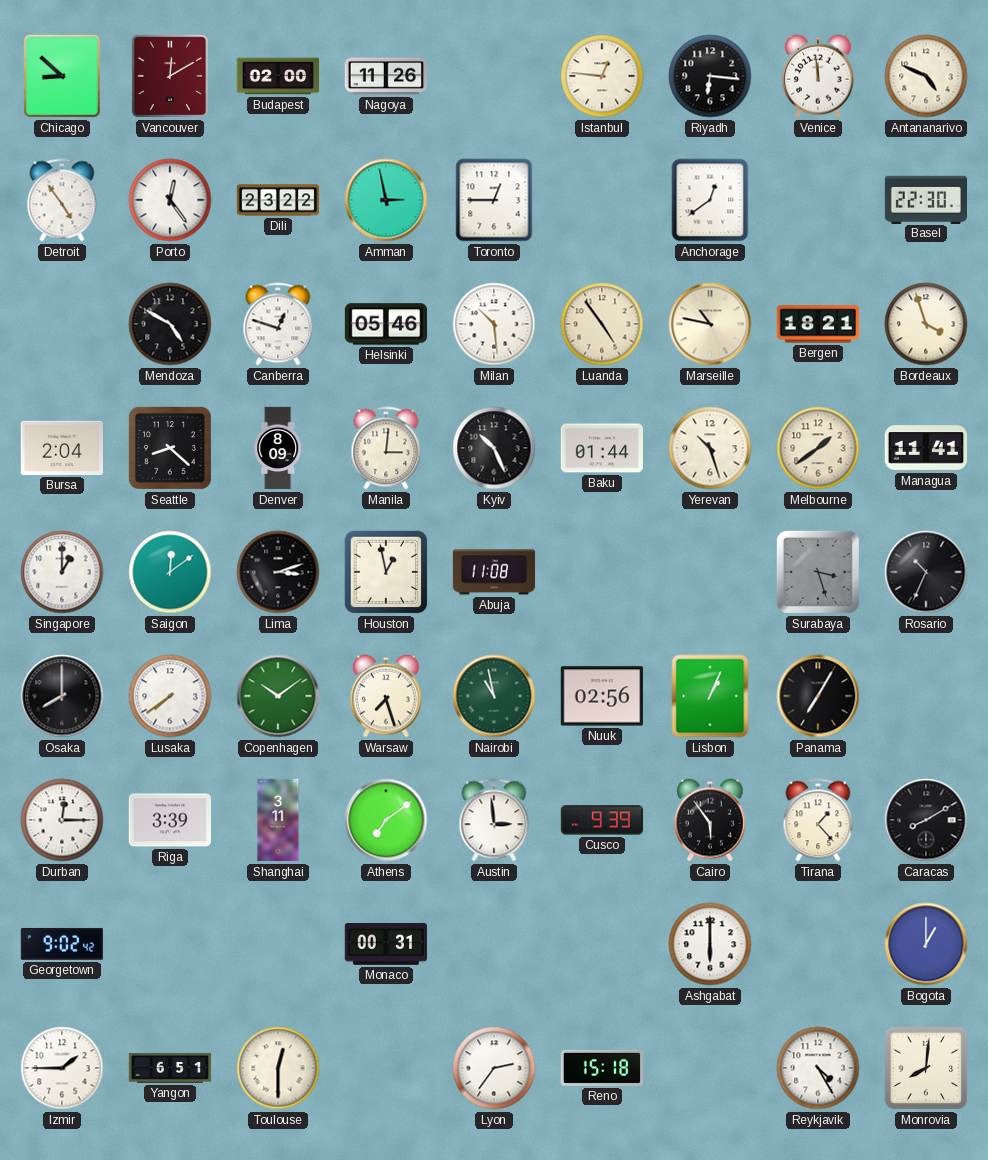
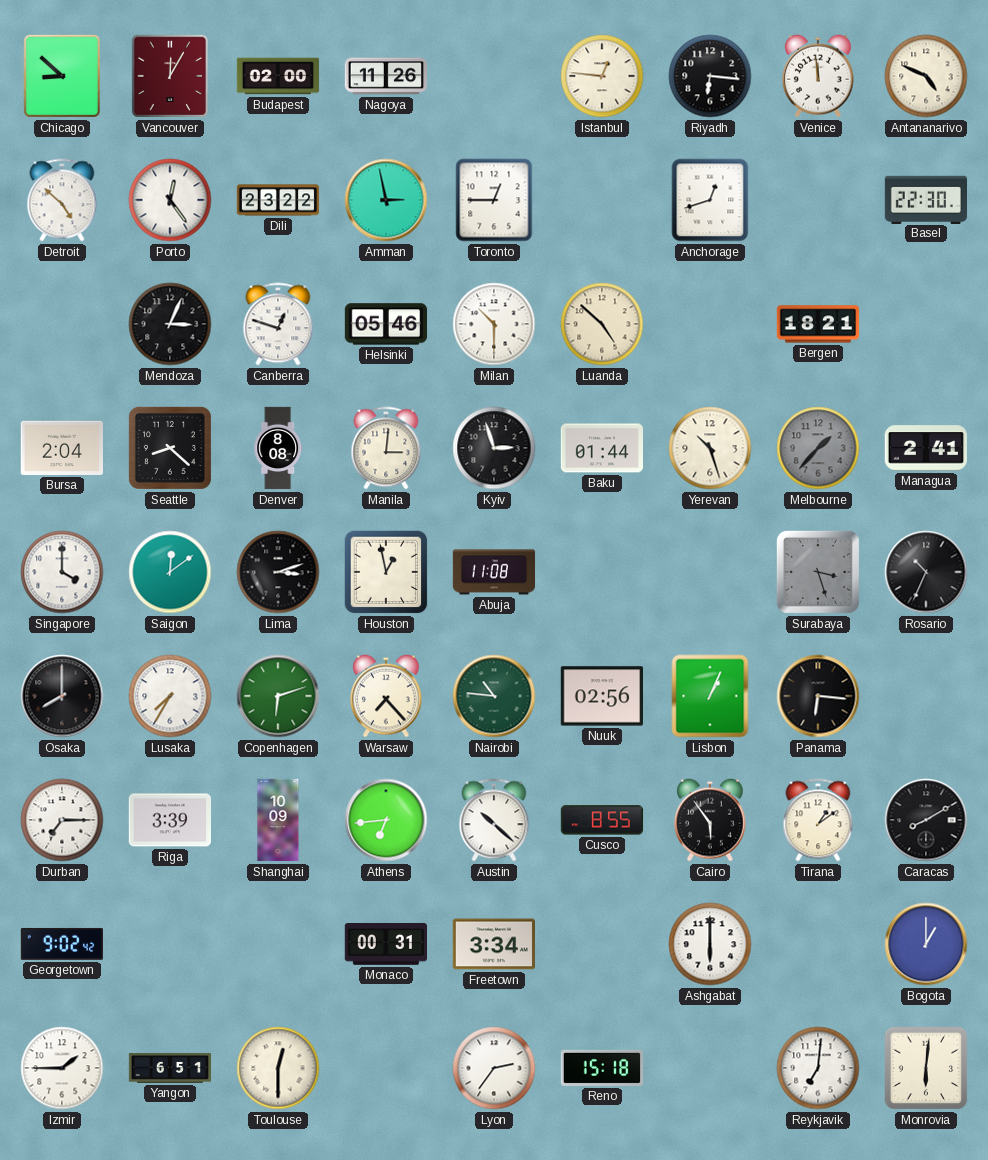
Vancouver: 12:10 -> 12:05
Detroit: 4:54 -> 4:52
Anchorage: 12:39 -> 12:42
Mendoza: 4:50 -> 3:04
Milan: 10:29 -> 10:30
Luanda: 4:54 -> 4:52
Marseille: 10:47 -> none
Bordeaux: 3:57 -> none
Denver: 8:09 -> 8:08
Kyiv: 10:26 -> 2:57
Melbourne: 1:39 -> 1:37
Melbourne dial: cream -> grey
Managua: 11:41 -> 2:41
Singapore: 1:00 -> 4:00
Lusaka: 7:39 -> 7:35
Copenhagen: 10:09 -> 6:12
Warsaw: 7:27 -> 7:23
Nairobi: 10:58 -> 10:46
Panama: 7:05 -> 6:16
Durban: 12:15 -> 7:15
Shanghai: 3:11 -> 10:09
Athens: 7:09 -> 6:44
Austin: 2:59 -> 10:22
Cusco: 9:39 -> 8:55
Tirana: 1:23 -> 1:09
Freetown: none -> 3:34
Reykjavik: 4:25 -> 7:01
Monrovia: 8:01 -> 6:01
